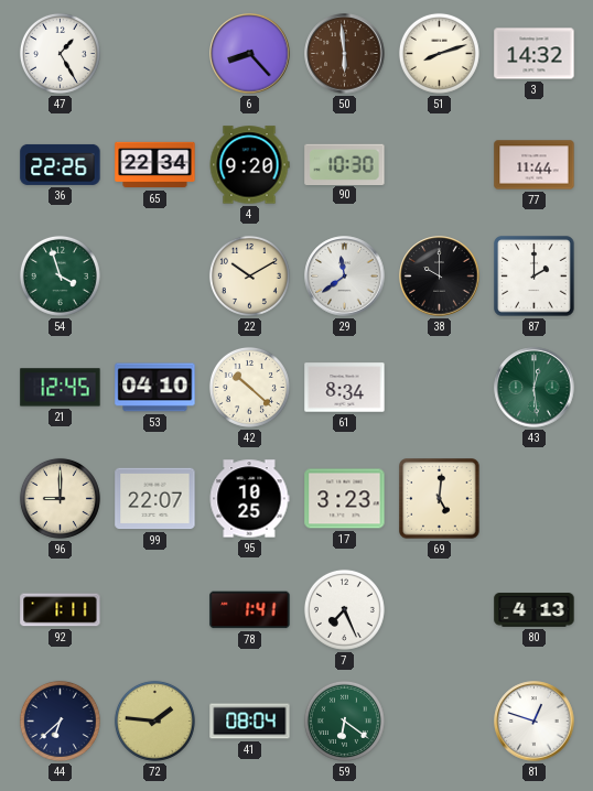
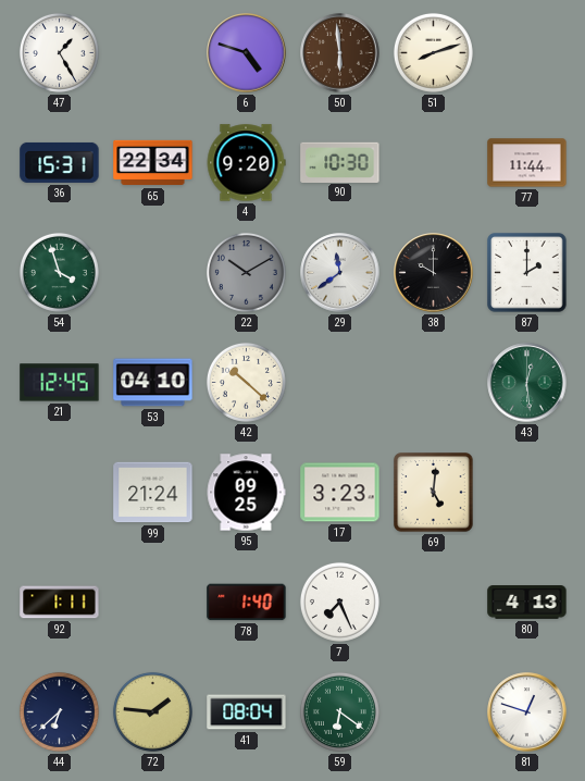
6: 8:23 -> 4:48
3: 14:32 -> none
36: 22:26 -> 15:31
22 dial: cream -> grey
61: 8:34 -> none
96: 9:00 -> none
99: 22:07 -> 21:24
95: 10:25 -> 09:25
78: 1:41 -> 1:40
